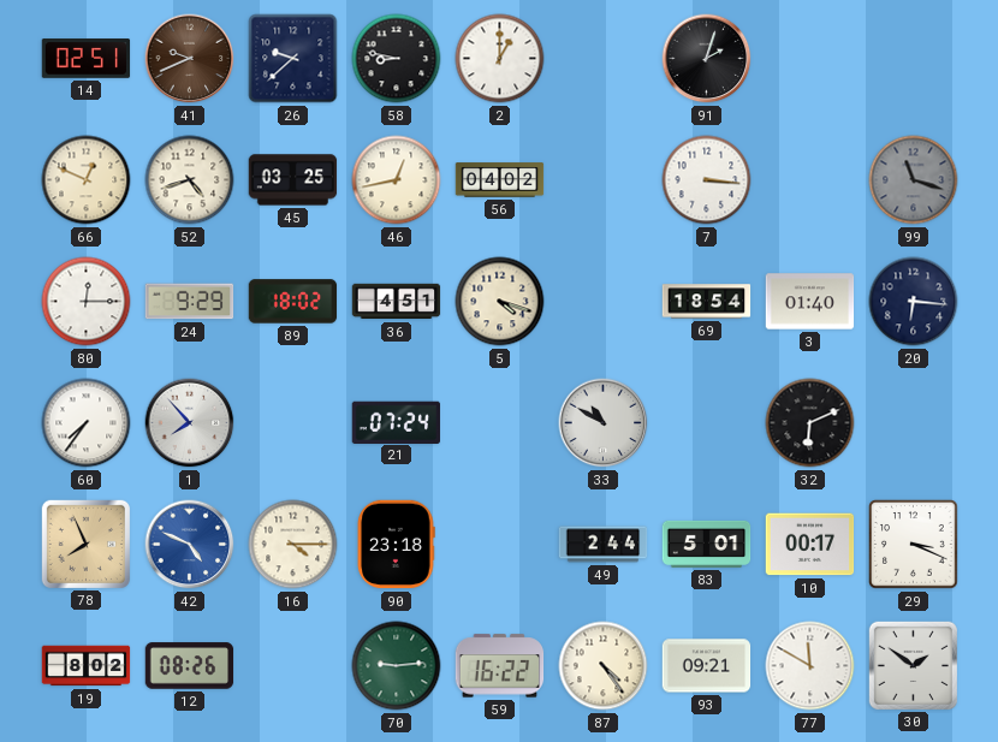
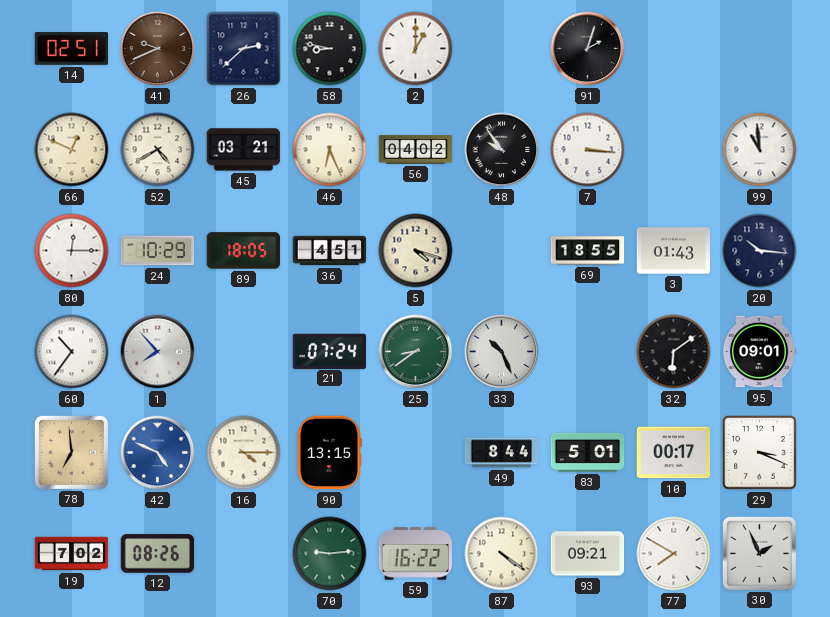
26: 9:38 -> 2:38
52: 4:42 -> 4:40
45: 03:25 -> 03:21
46: 12:43 -> 6:26
48: none -> 9:54
99: 11:18 -> 10:59
99 dial: grey -> white
24: 9:29 -> 10:29
89: 18:02 -> 18:05
69: 18:54 -> 18:55
3: 01:40 -> 01:43
20: 6:16 -> 10:16
60: 7:36 -> 10:36
25: none -> 8:39
33: 10:50 -> 10:26
32: 6:11 -> 6:09
95: none -> 09:01
78: 7:56 -> 6:59
90: 23:18 -> 13:15
49: 2:44 -> 8:44
19: 8:02 -> 7:02
87: 4:24 -> 4:21
77: 11:50 -> 7:50
30: 1:51 -> 1:56
